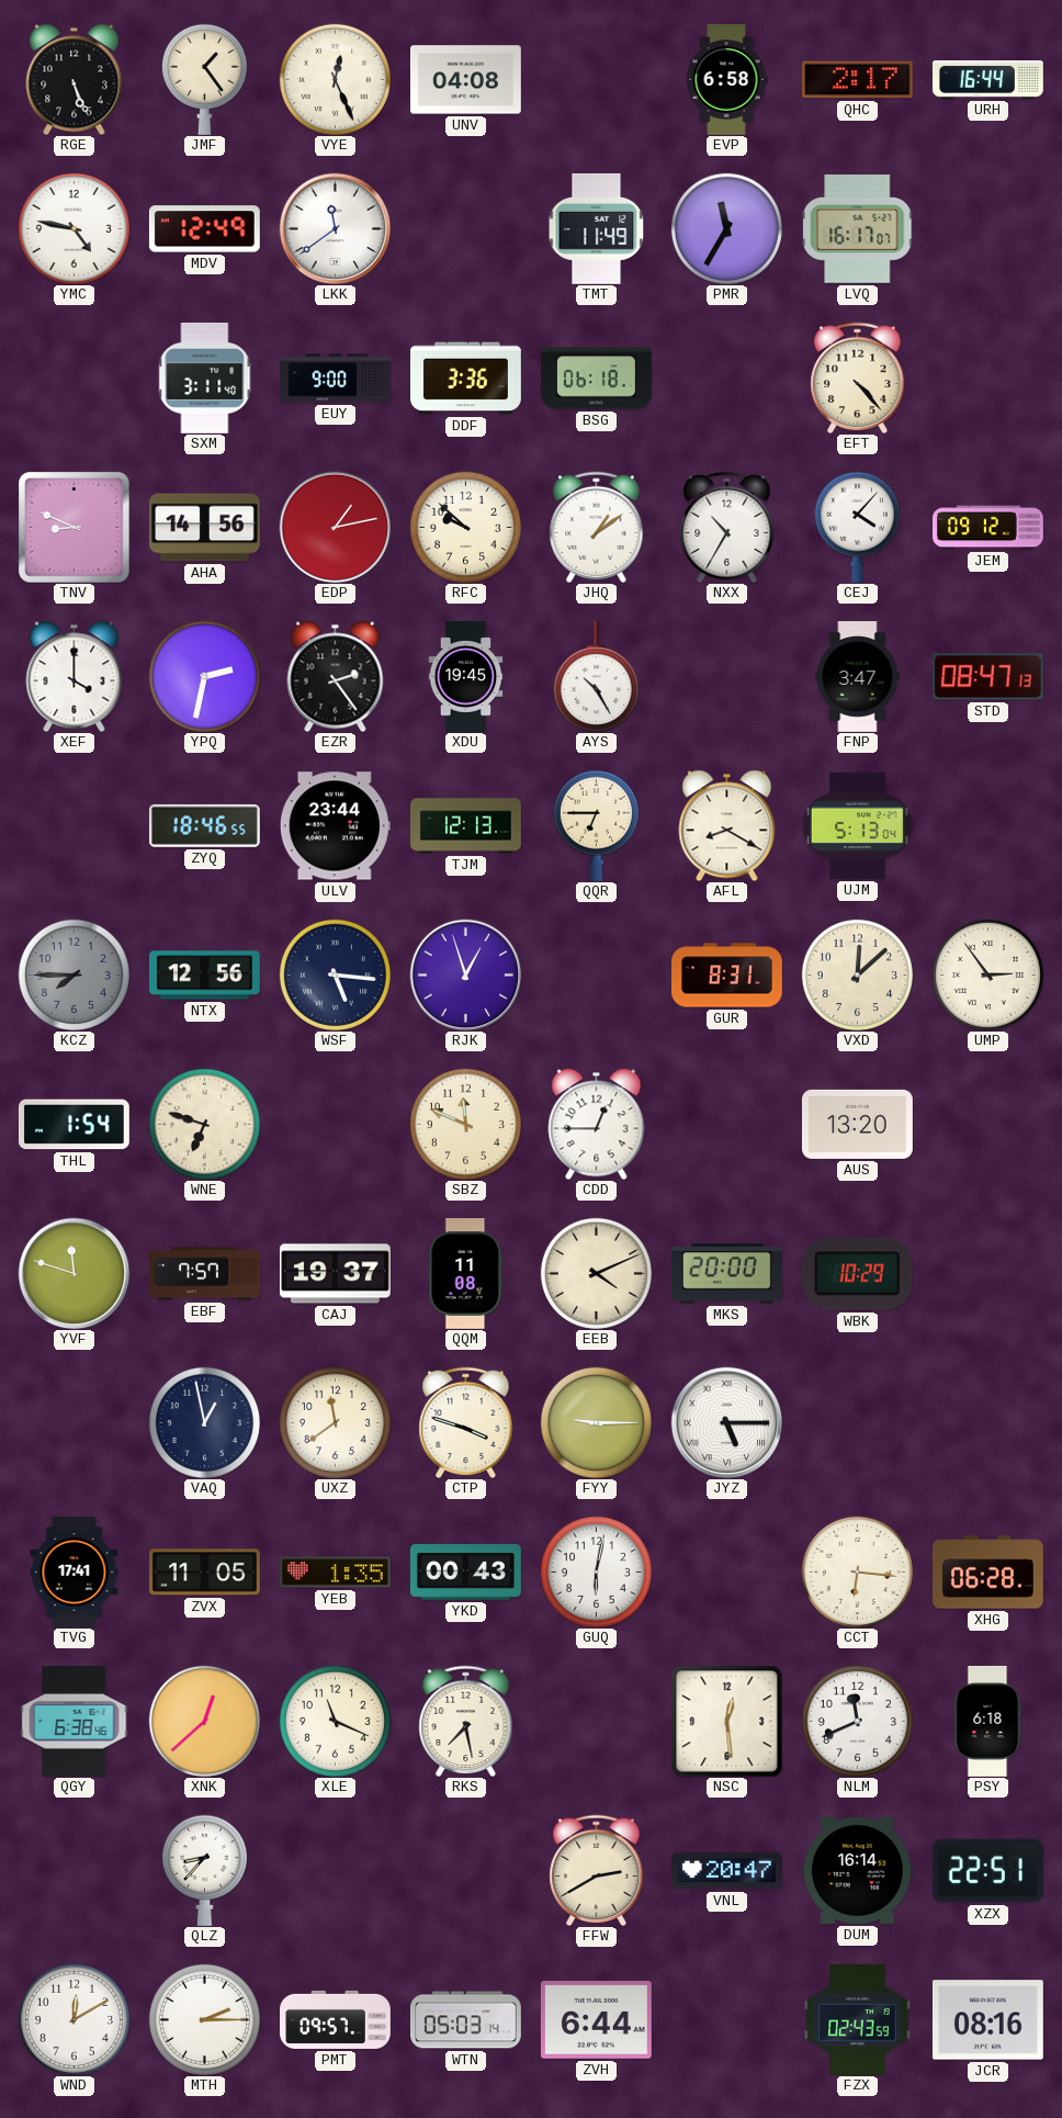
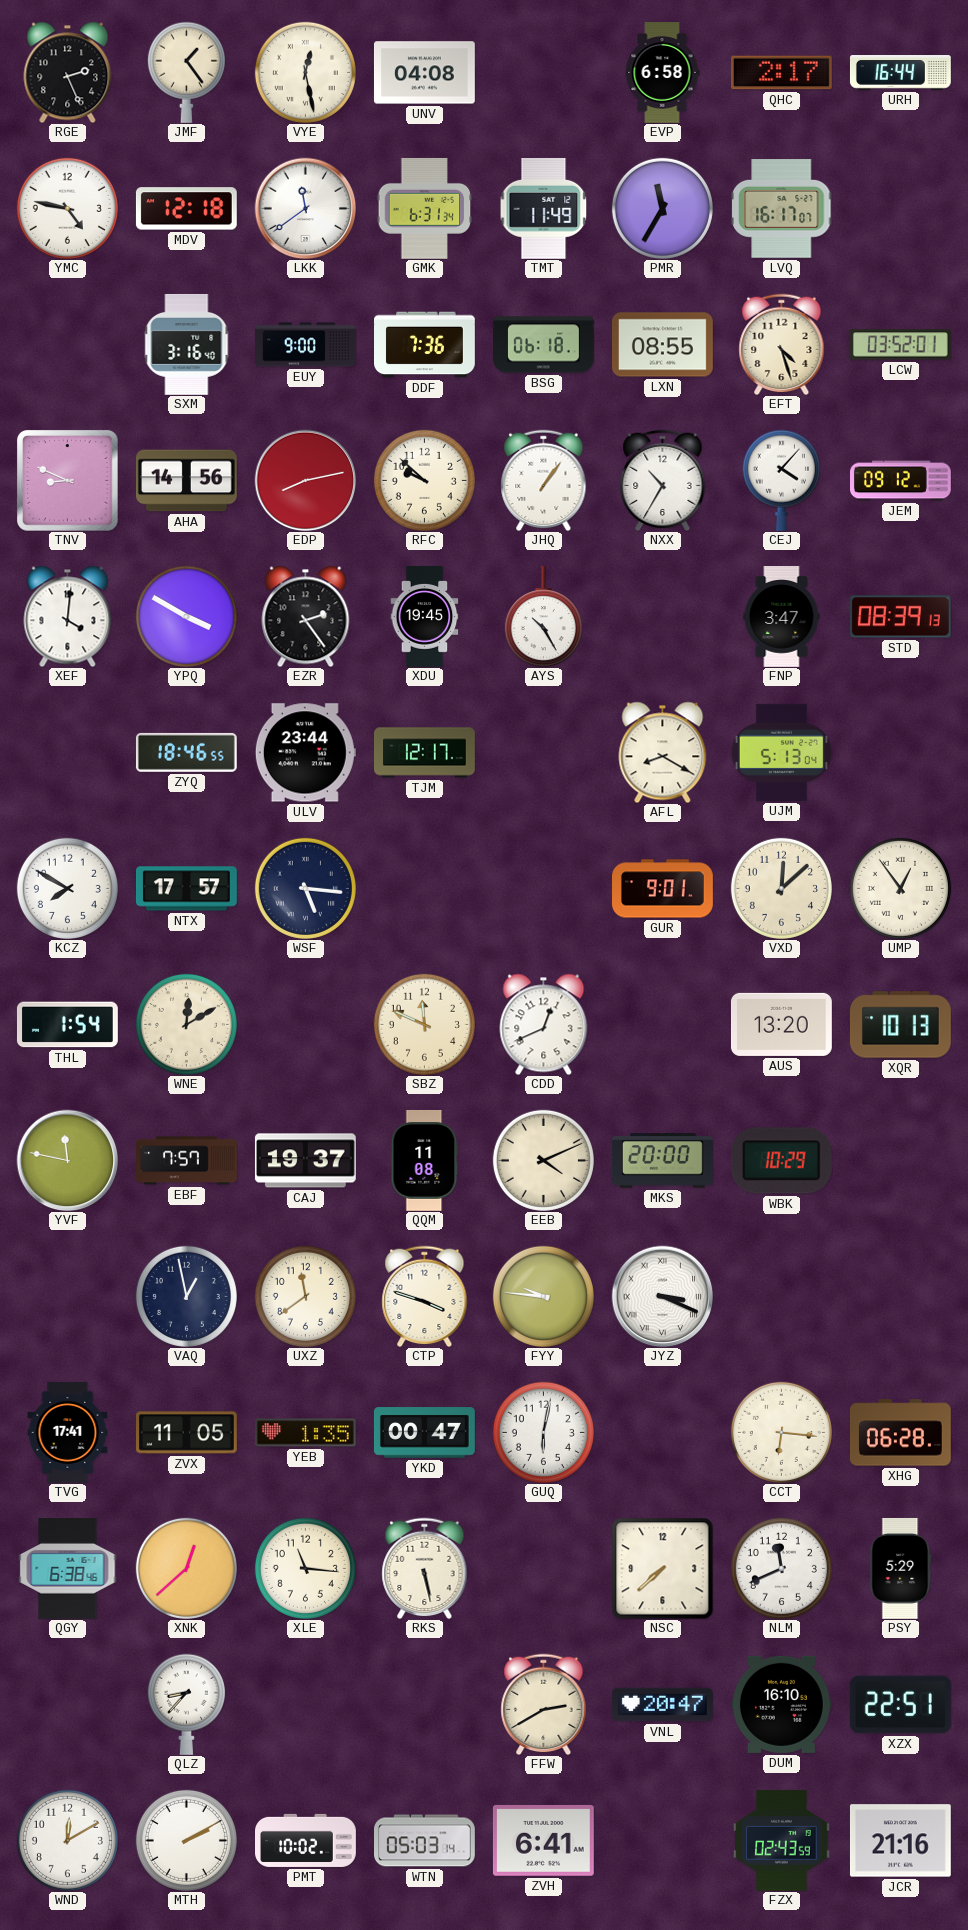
RGE: 5:26 -> 2:26
VYE: 12:26 -> 12:28
MDV: 12:49 -> 12:18
GMK: none -> 6:31
SXM: 3:11 -> 3:16
DDF: 3:36 -> 7:36
LXN: none -> 08:55
EFT: 4:23 -> 4:27
LCW: none -> 03:52
EDP: 1:13 -> 8:13
JHQ: 1:09 -> 1:06
XEF: 4:00 -> 4:01
YPQ: 2:32 -> 3:50
STD: 08:47 -> 08:39
TJM: 12:13 -> 12:17
QQR: 6:45 -> none
KCZ: 7:45 -> 7:50
KCZ dial: grey -> white
NTX: 12:56 -> 17:57
RJK: 12:57 -> none
GUR: 8:31 -> 9:01
UMP: 2:54 -> 12:54
WNE: 6:48 -> 12:10
CDD: 12:45 -> 12:41
XQR: none -> 10:13
YVF: 11:48 -> 11:47
FYY: 9:15 -> 9:46
JYZ: 5:15 -> 3:19
YKD: 00:43 -> 00:47
XLE: 11:19 -> 11:16
RKS: 7:28 -> 5:28
NSC: 12:29 -> 7:38
PSY: 6:18 -> 5:29
DUM: 16:14 -> 16:10
MTH: 2:15 -> 2:10
PMT: 09:57 -> 10:02
ZVH: 6:44 -> 6:41
JCR: 08:16 -> 21:16
